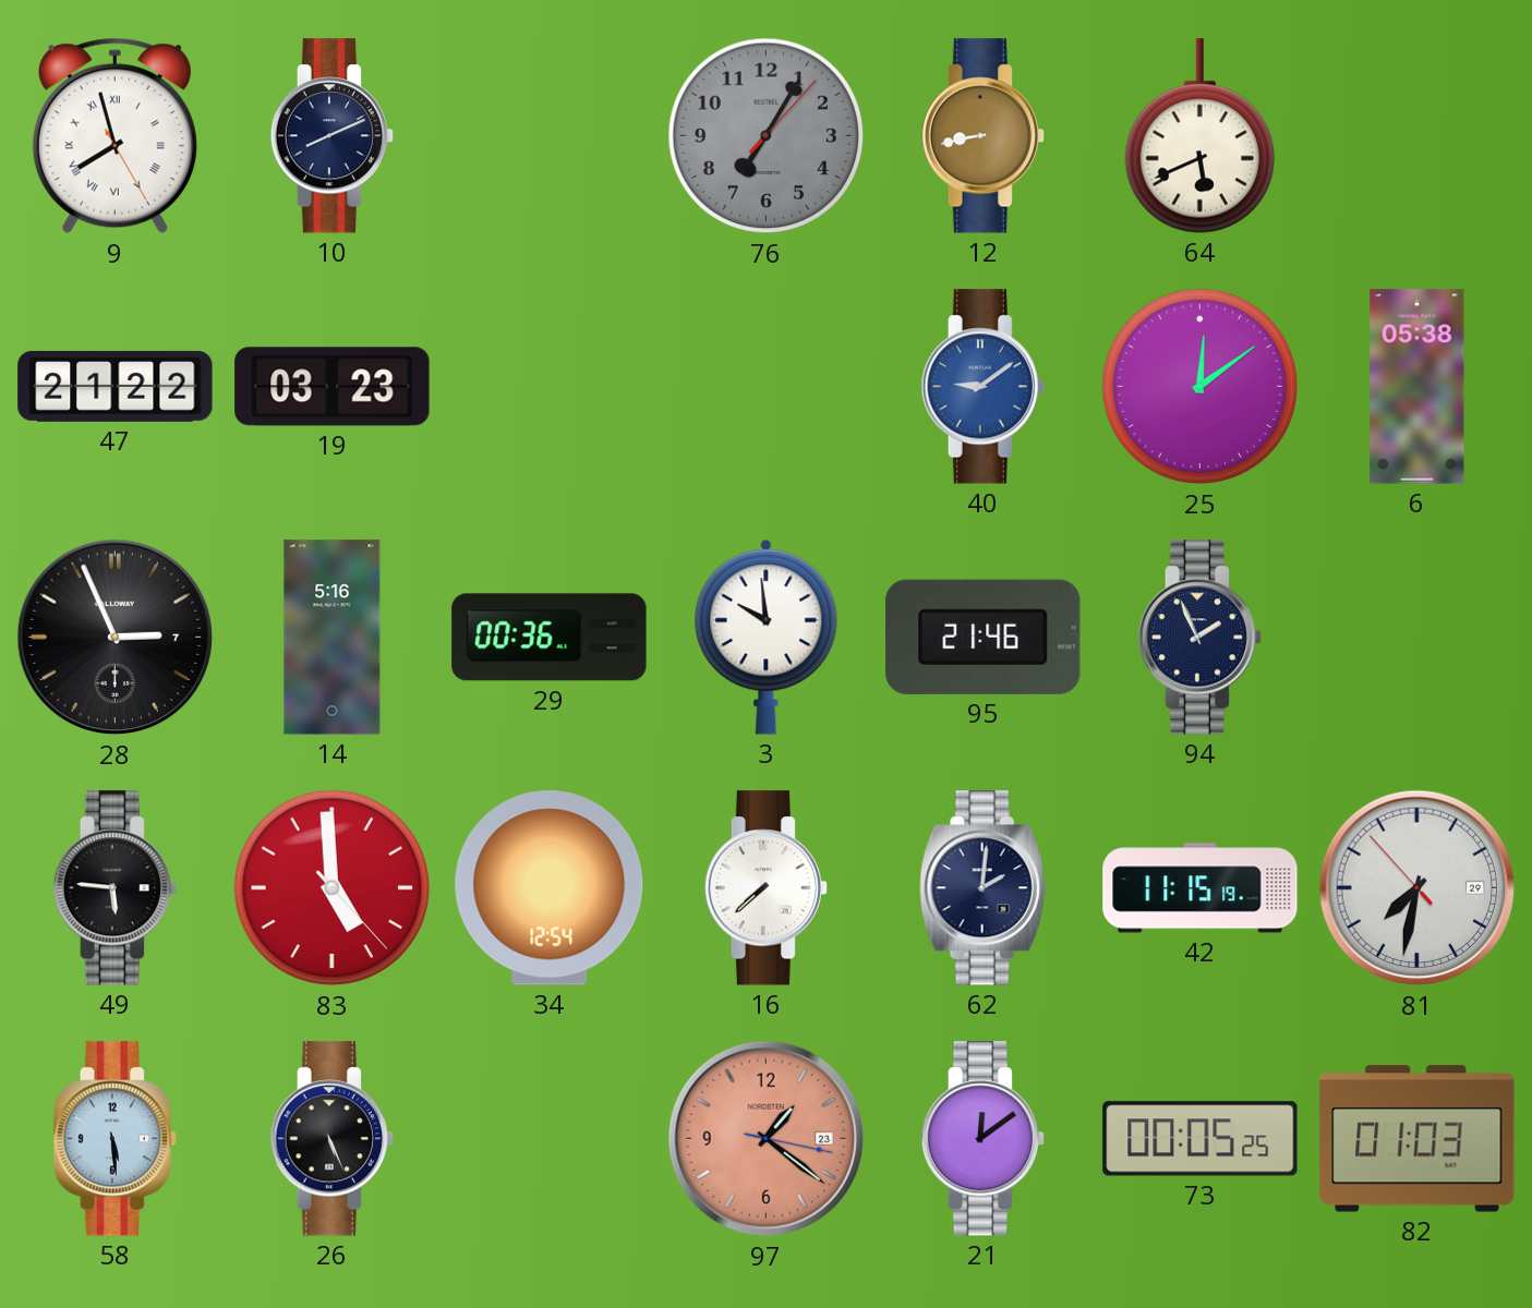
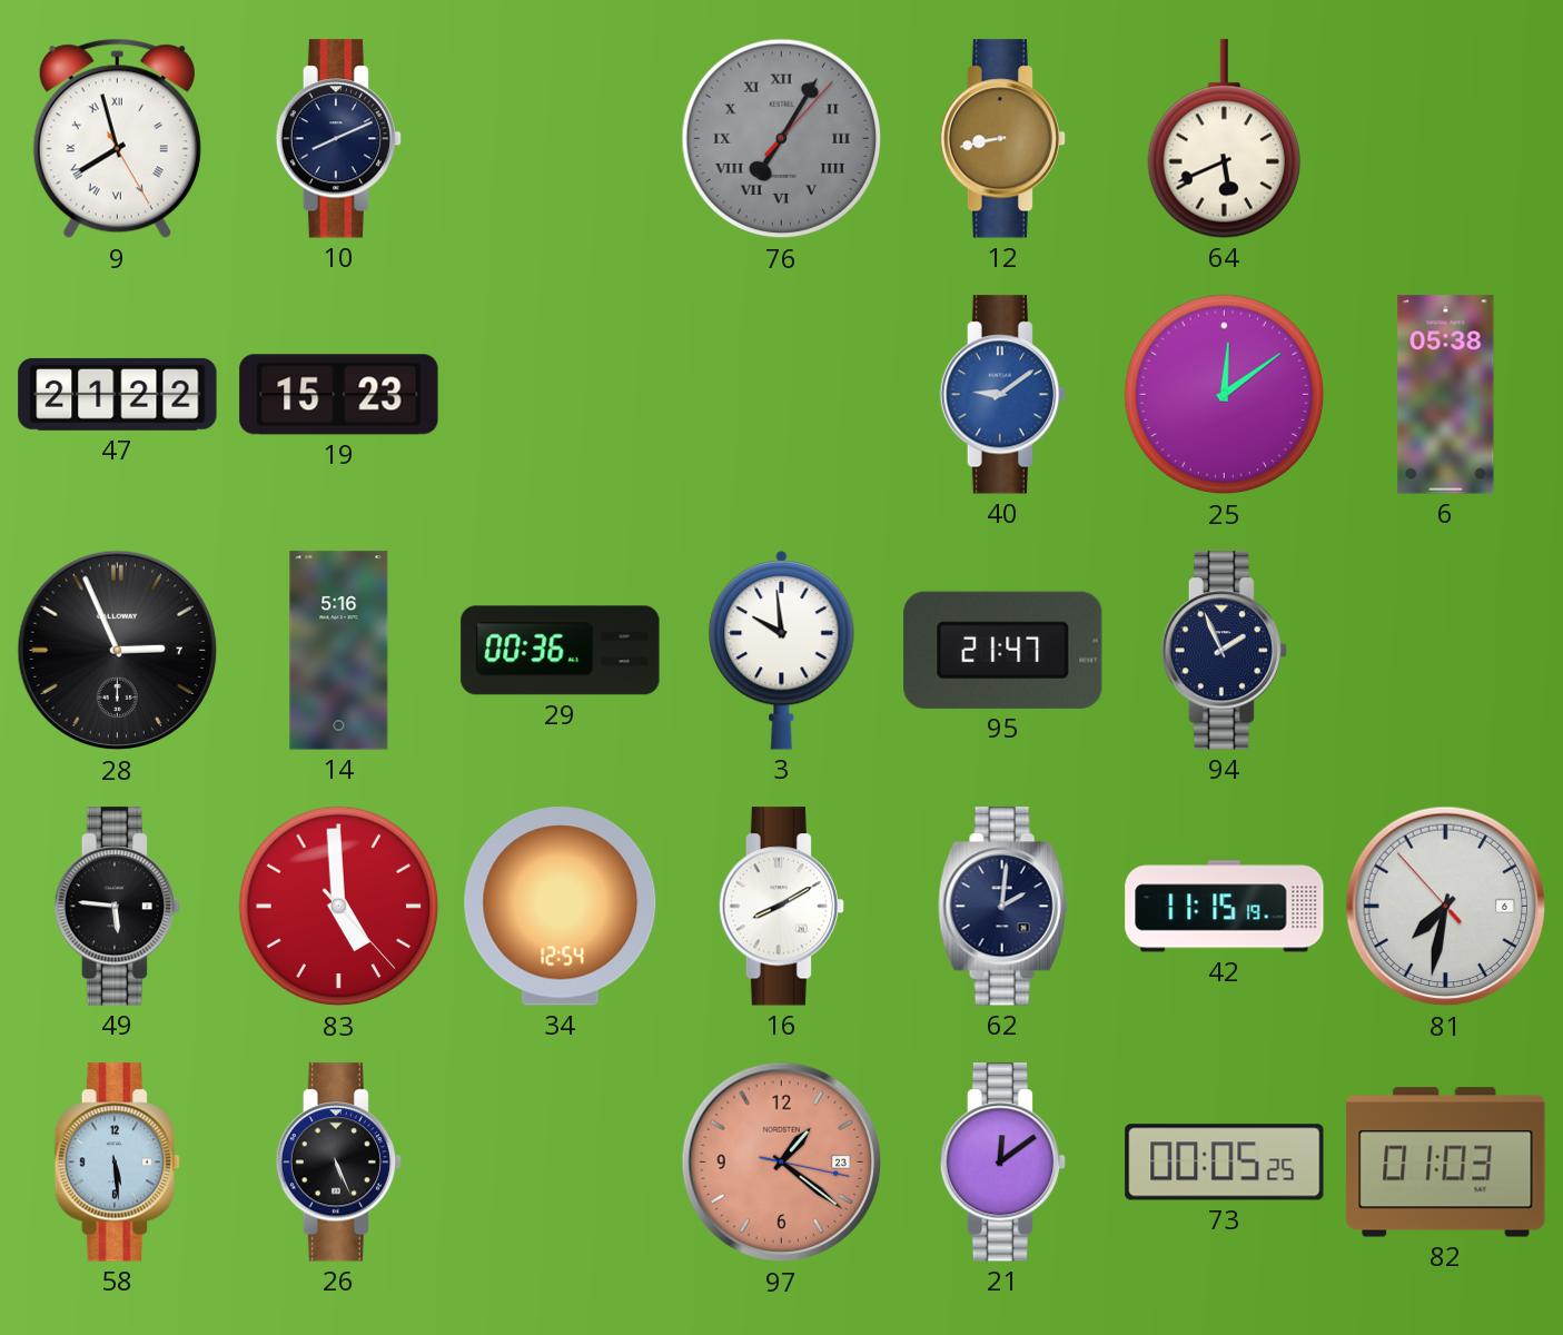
76 numerals: Arabic -> Roman
19: 03:23 -> 15:23
95: 21:46 -> 21:47
16: 7:38 -> 8:10
81 date: 29 -> 6
